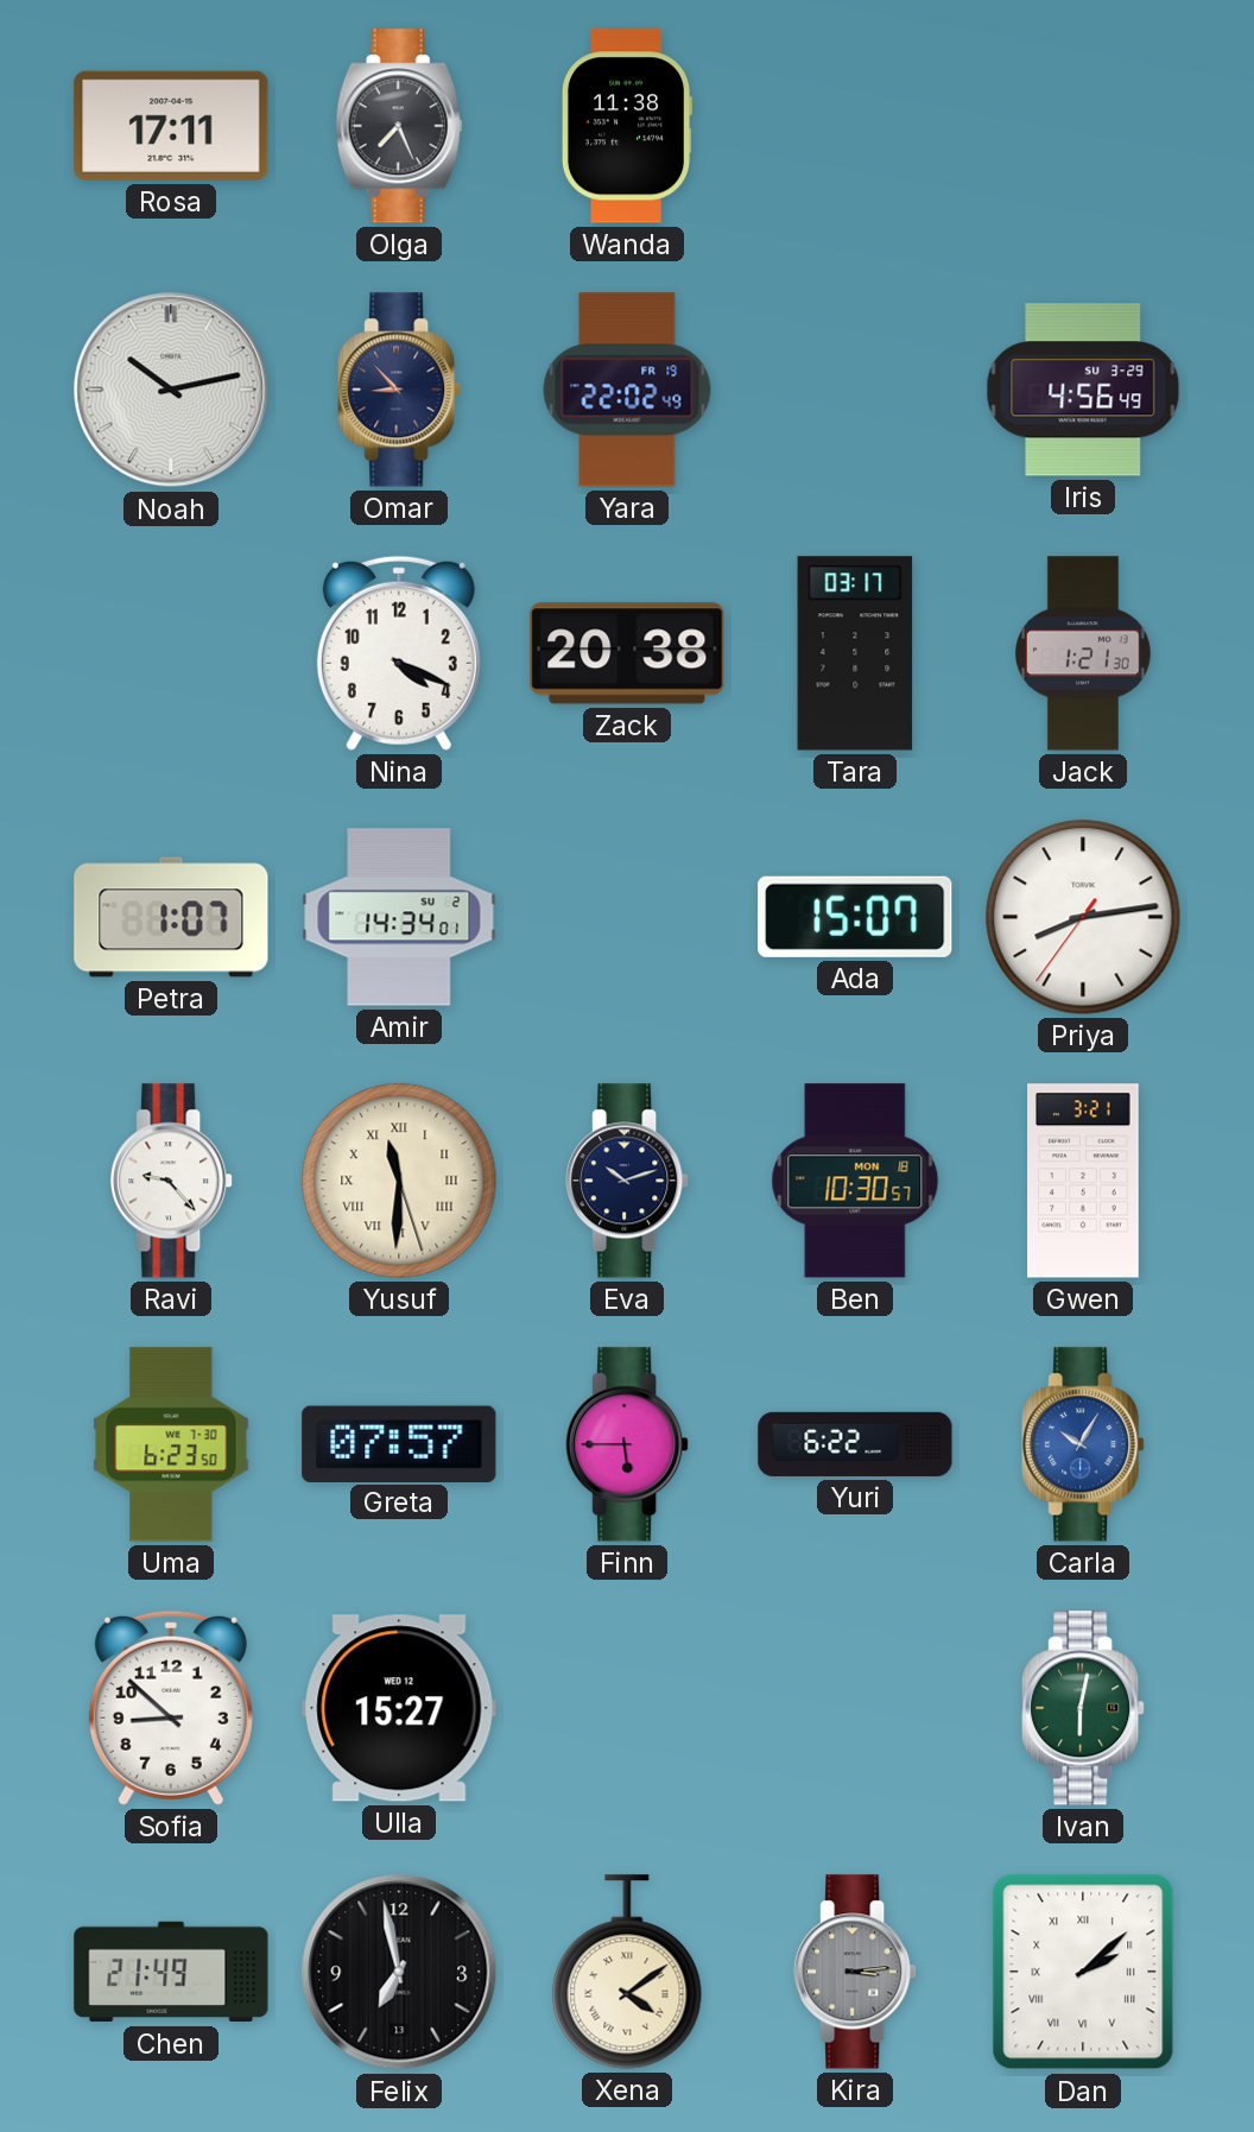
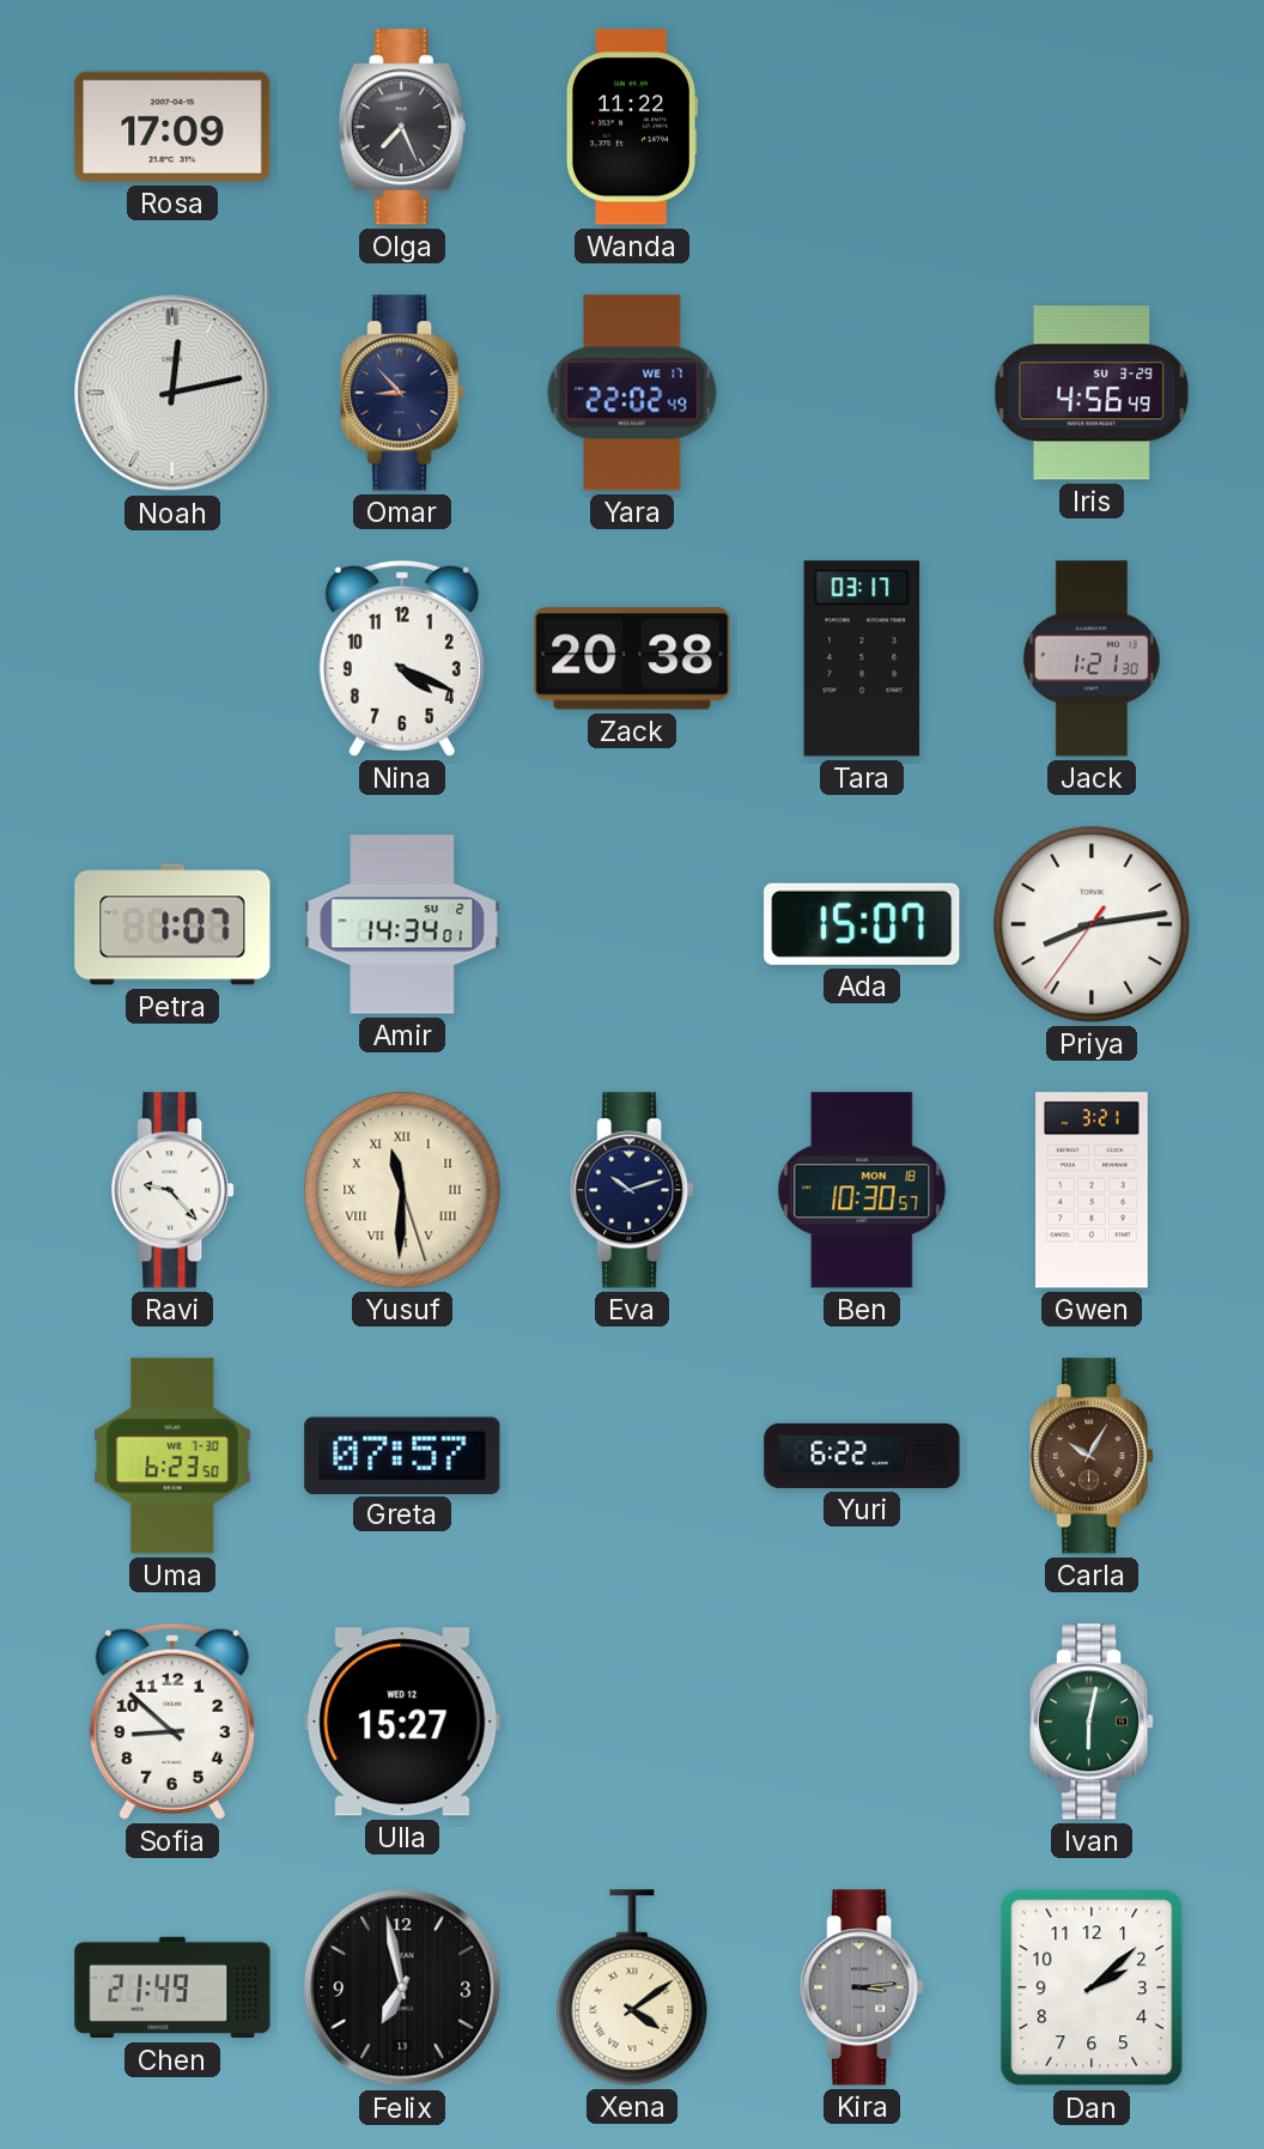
Rosa: 17:11 -> 17:09
Wanda: 11:38 -> 11:22
Noah: 10:13 -> 12:13
Yara date: FR 19 -> WE 17
Finn: 5:45 -> none
Carla dial: blue -> brown
Dan numerals: Roman -> Arabic
